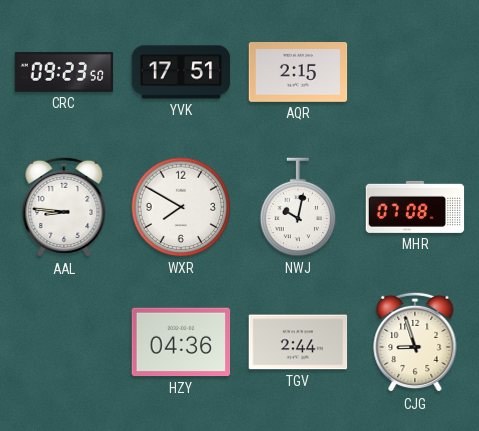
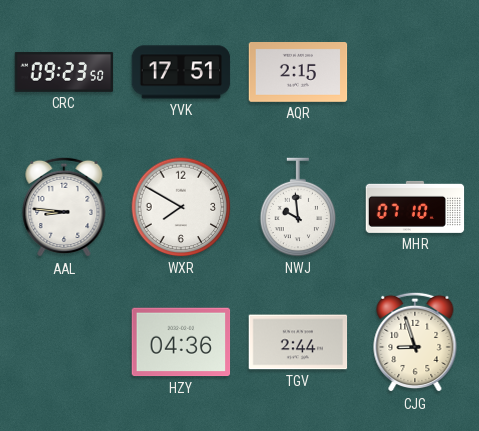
NWJ: 10:02 -> 9:59
MHR: 07:08 -> 07:10
